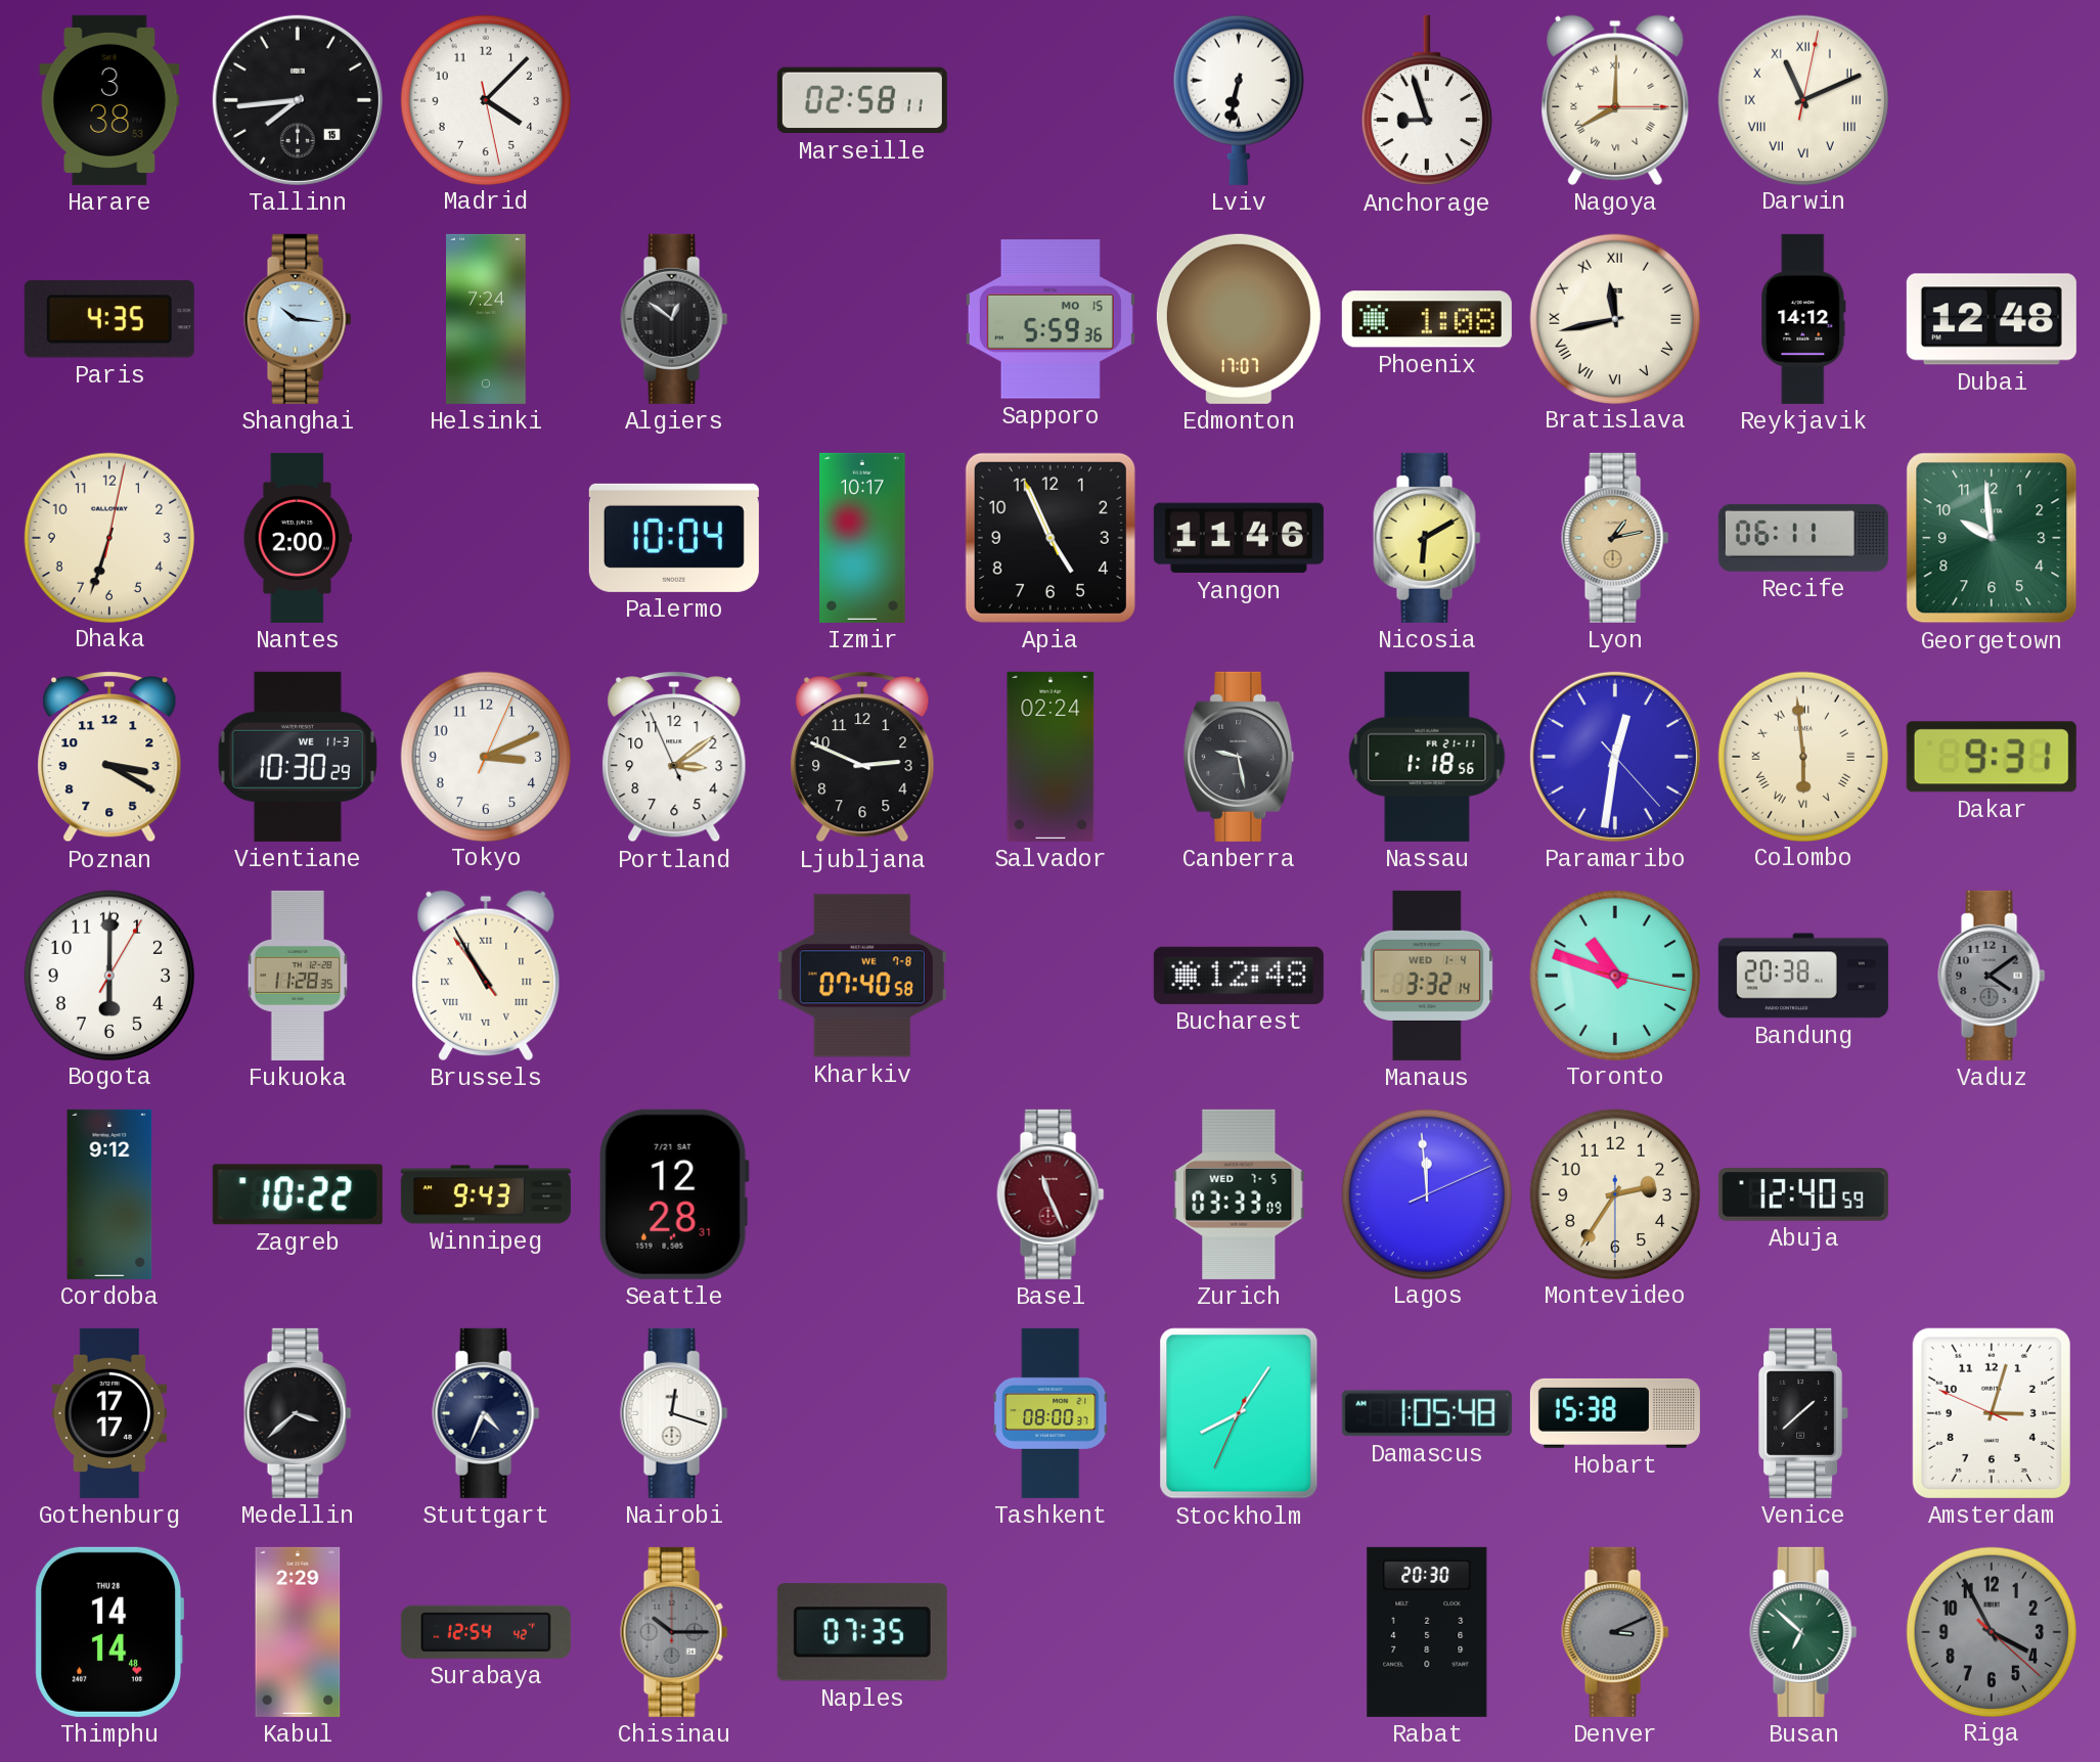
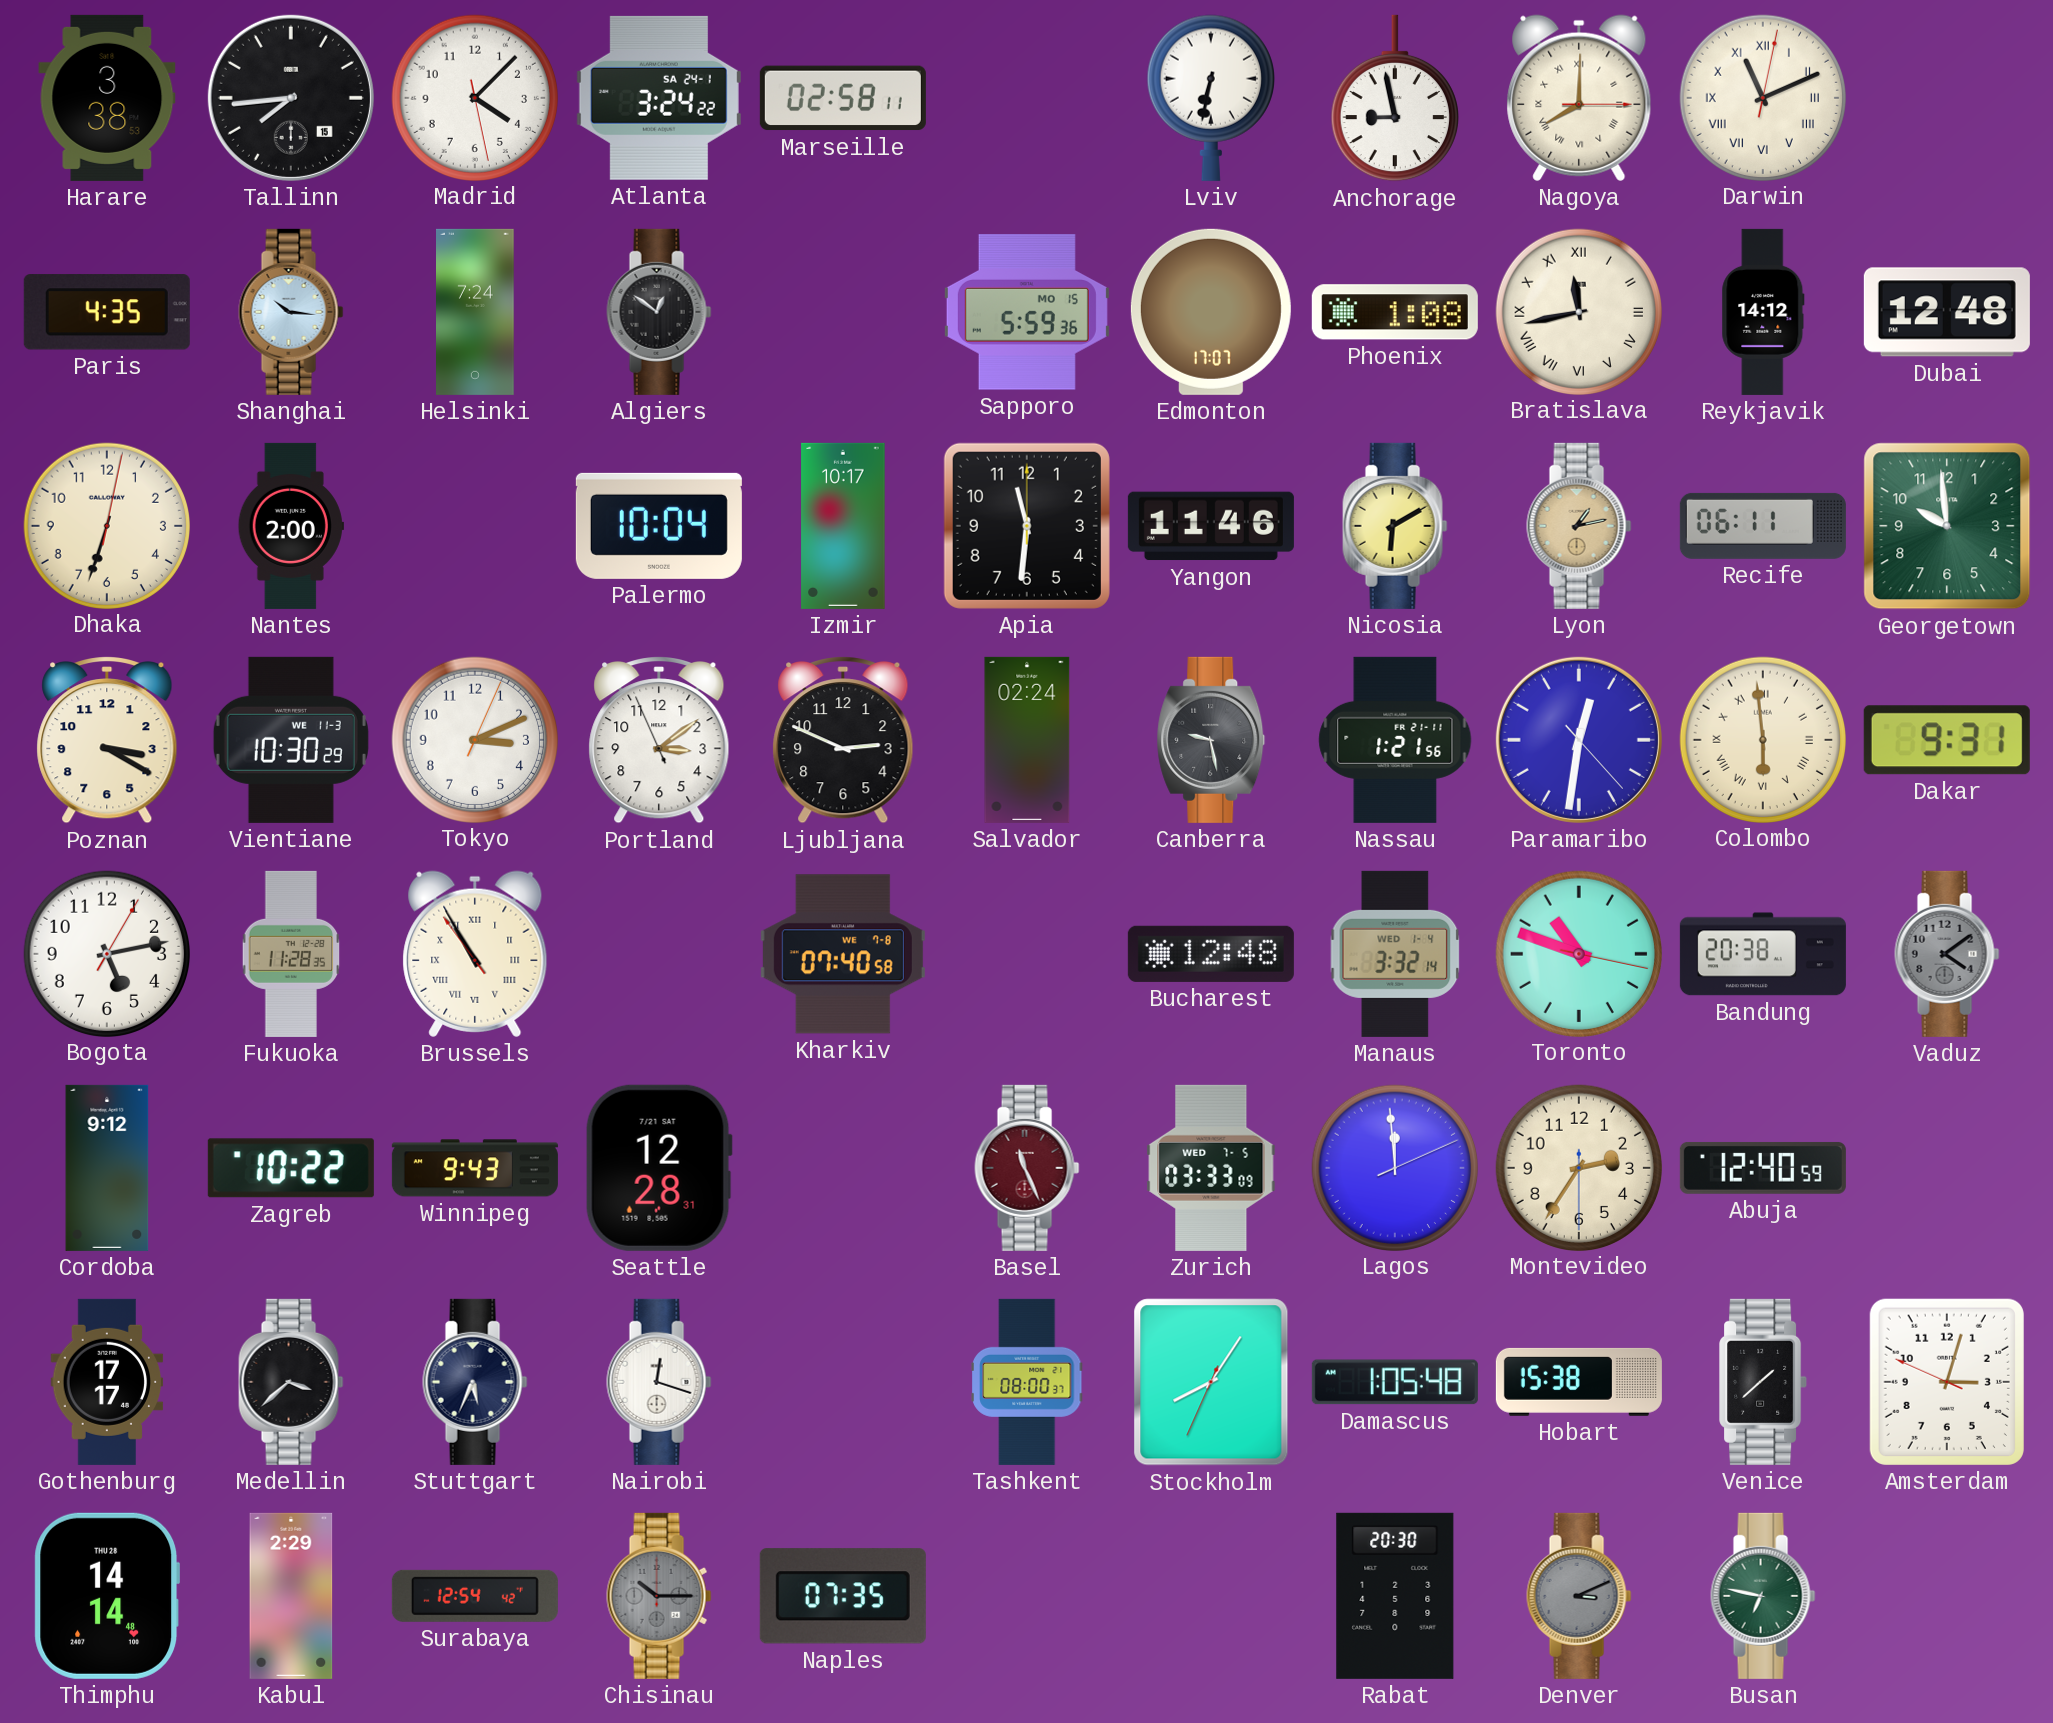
Atlanta: none -> 3:24
Anchorage: 8:57 -> 8:58
Apia: 4:55 -> 11:31
Nassau: 1:18 -> 1:21
Bogota: 6:00 -> 5:13
Stuttgart: 4:34 -> 5:34
Busan: 6:52 -> 6:47
Riga: 3:55 -> none
